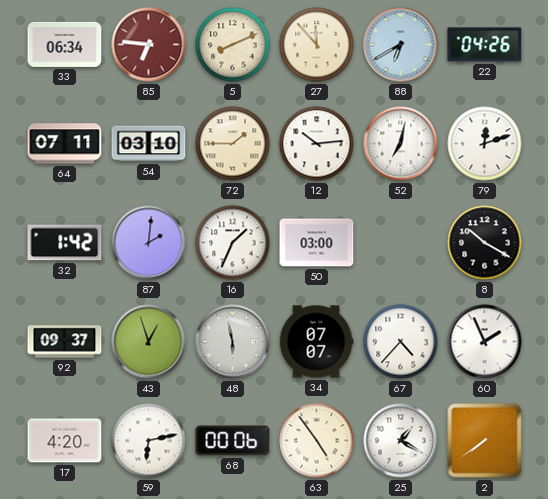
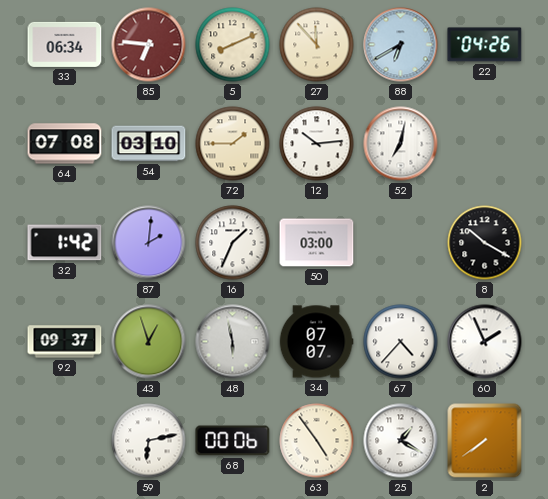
64: 07:11 -> 07:08
79: 12:12 -> none
17: 4:20 -> none
